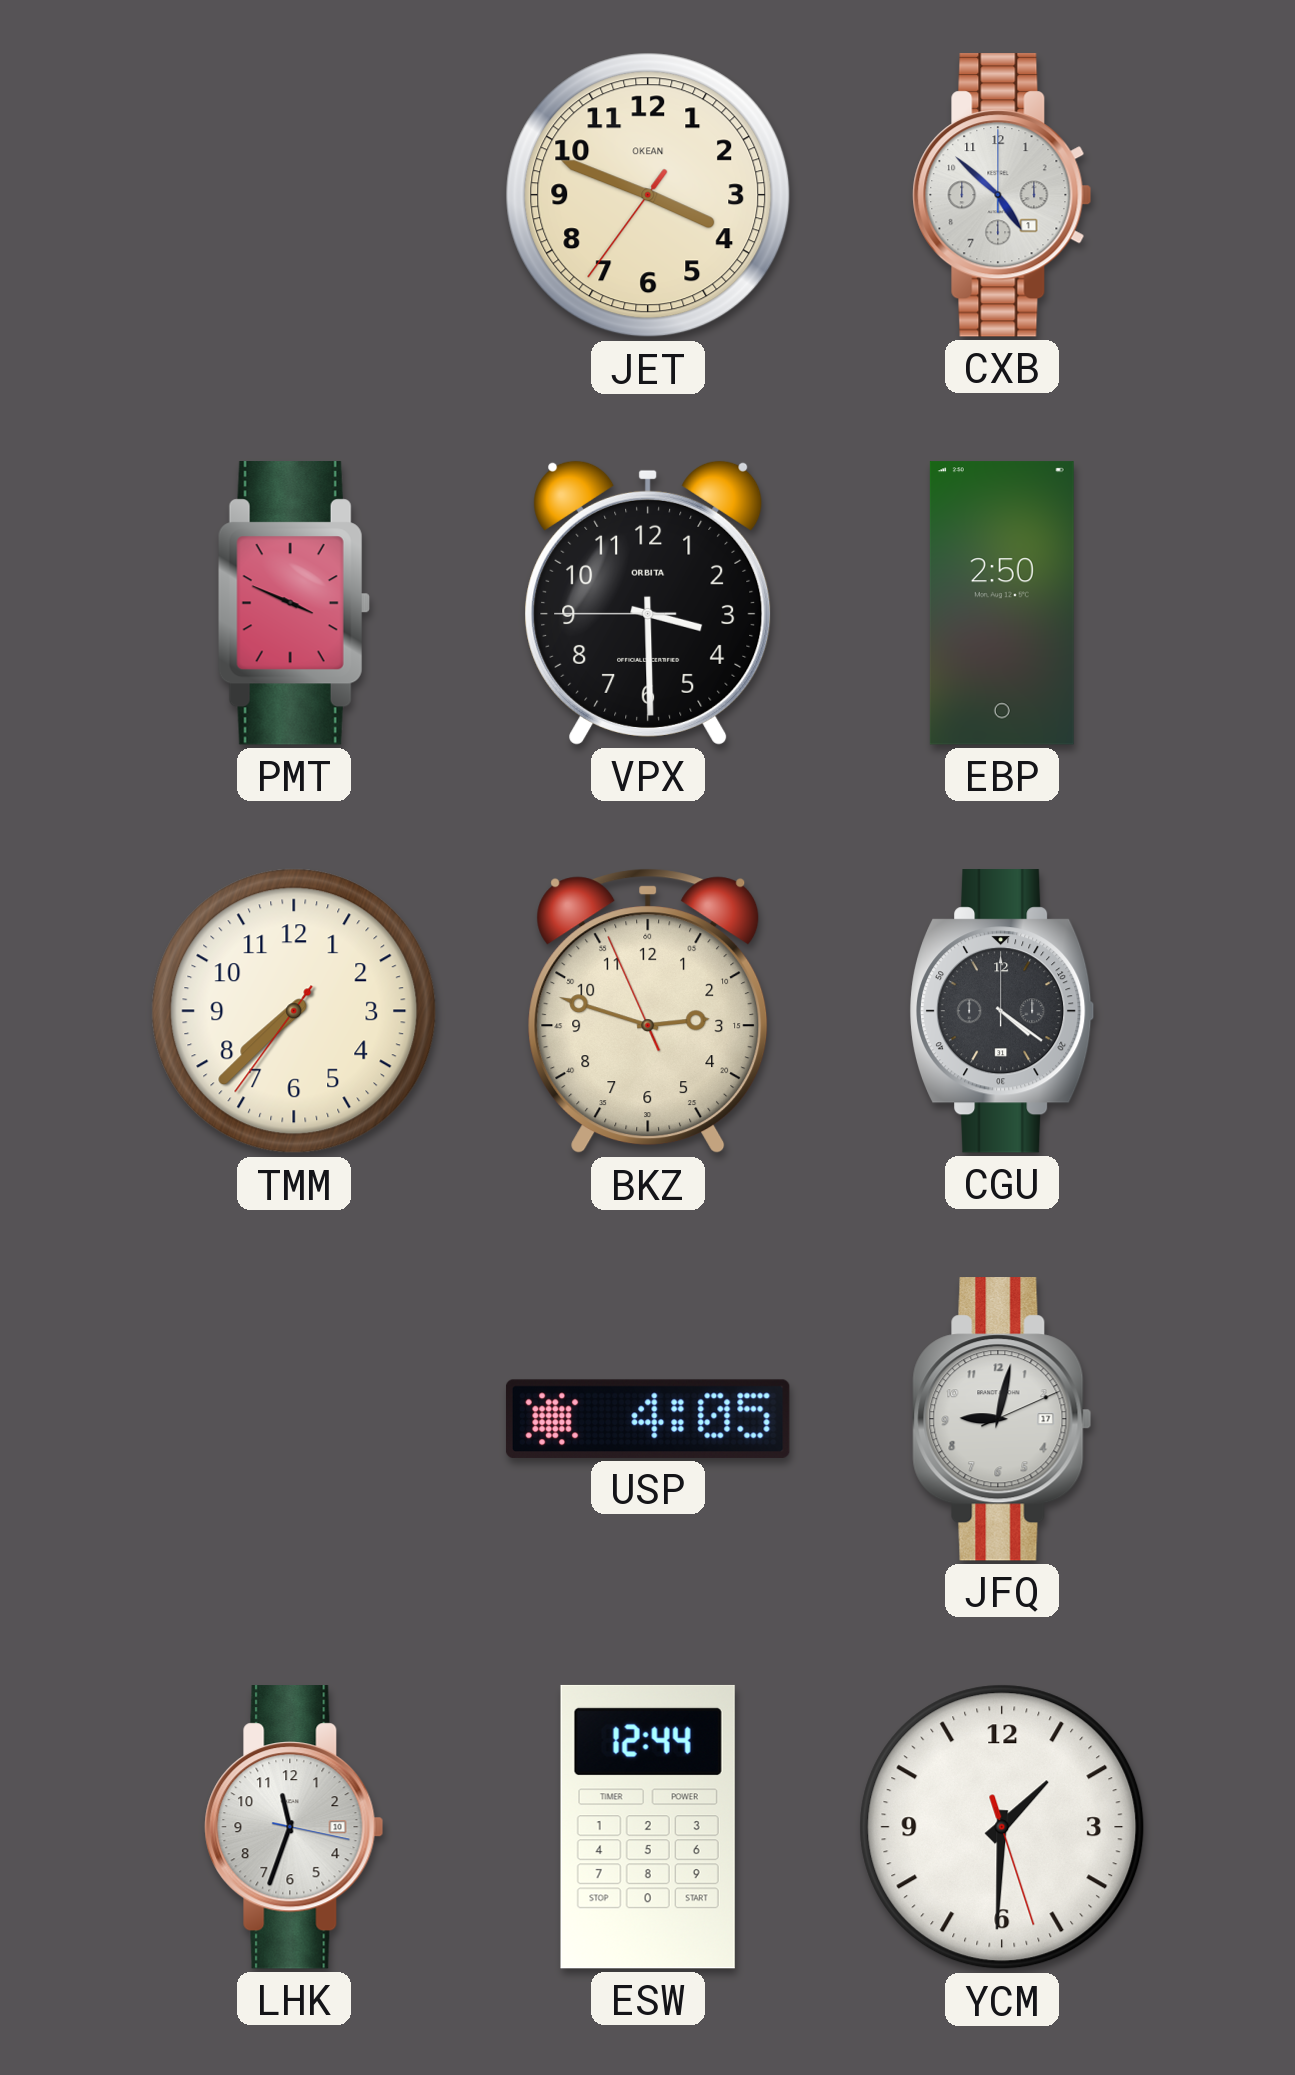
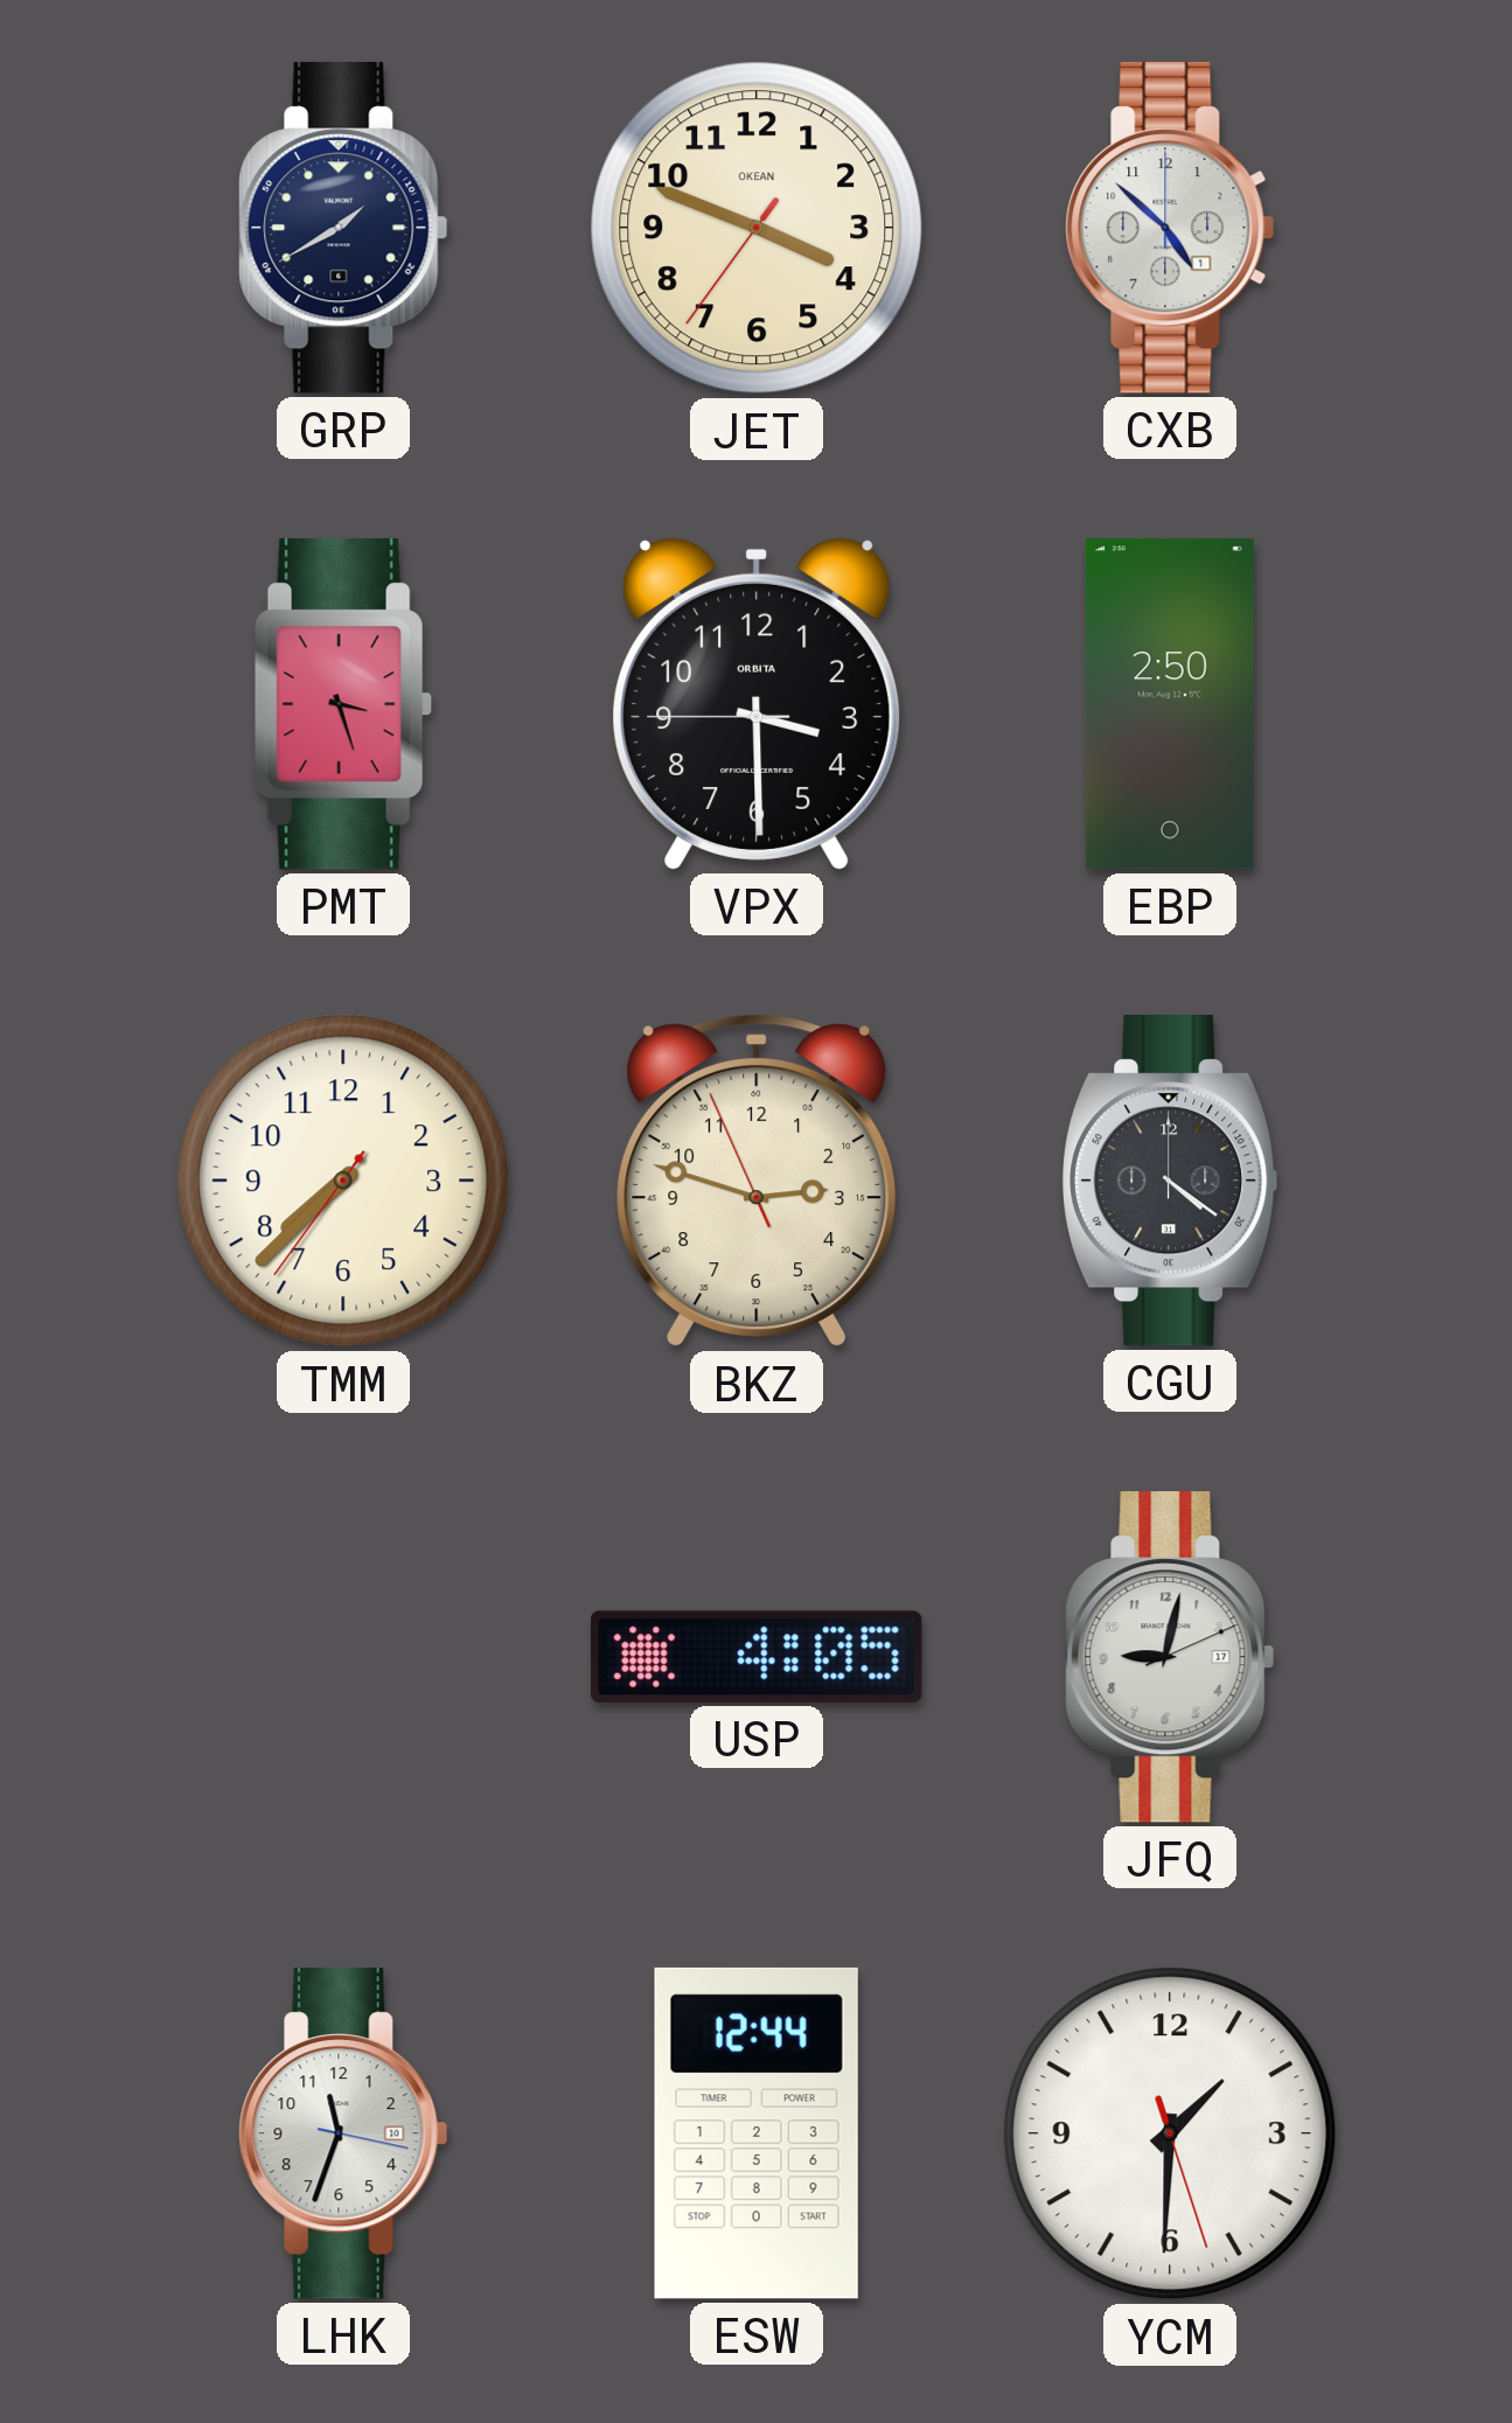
GRP: none -> 1:40
PMT: 3:49 -> 3:27
